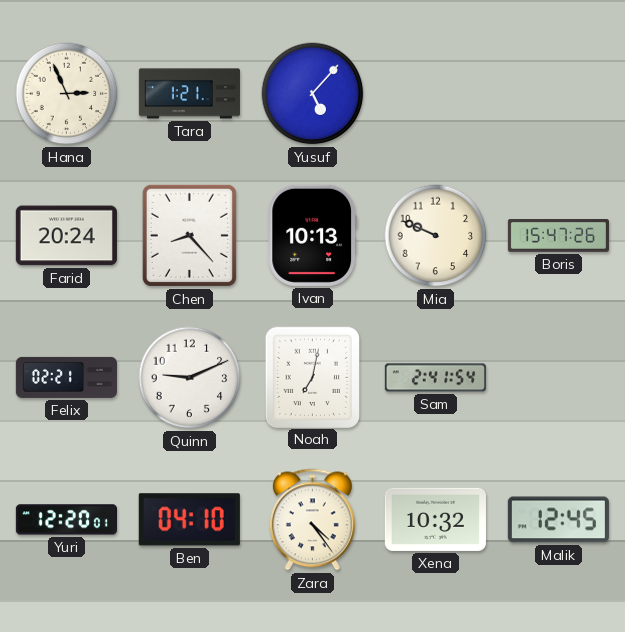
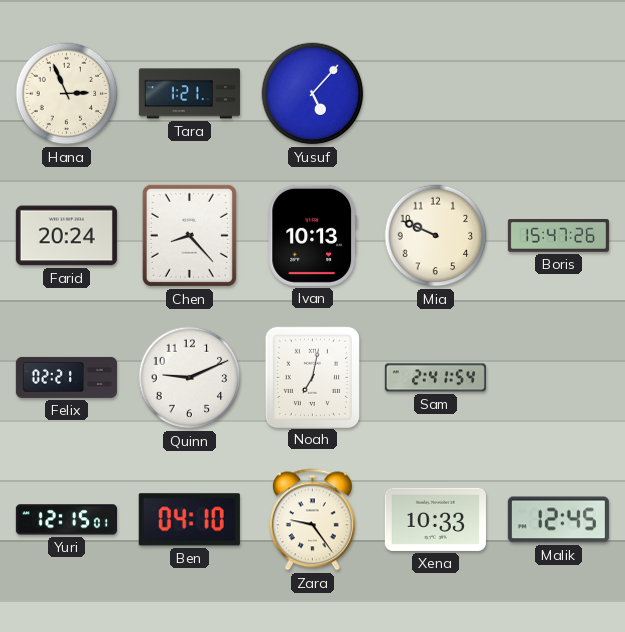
Yuri: 12:20 -> 12:15
Zara: 4:24 -> 9:24
Xena: 10:32 -> 10:33
